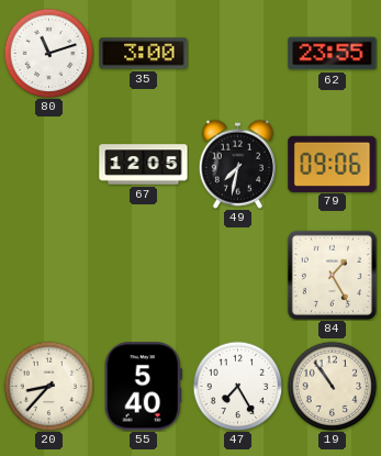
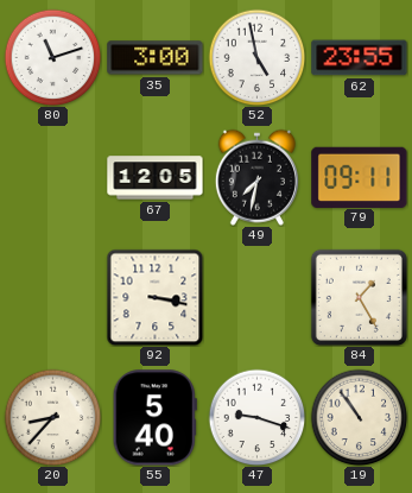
52: none -> 4:58
79: 09:06 -> 09:11
92: none -> 3:17
47: 7:25 -> 9:18
